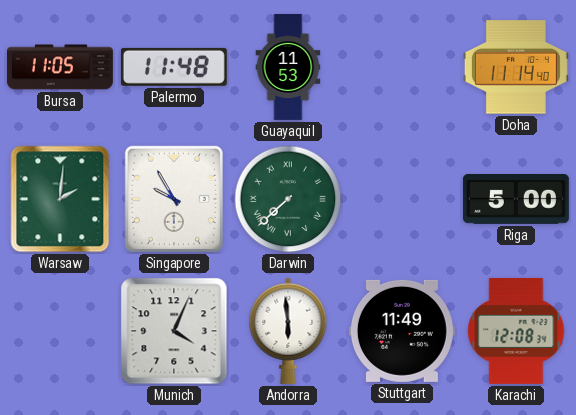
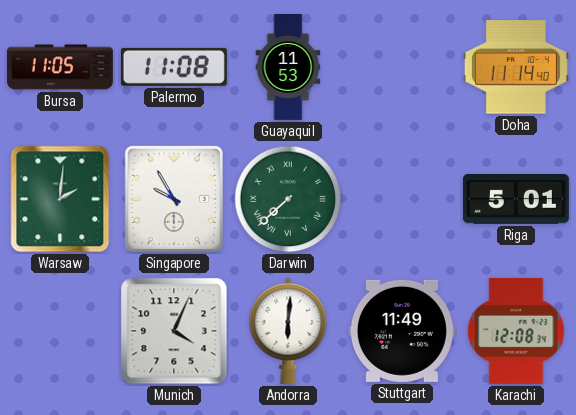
Palermo: 11:48 -> 11:08
Riga: 5:00 -> 5:01
Andorra: 5:59 -> 6:01
